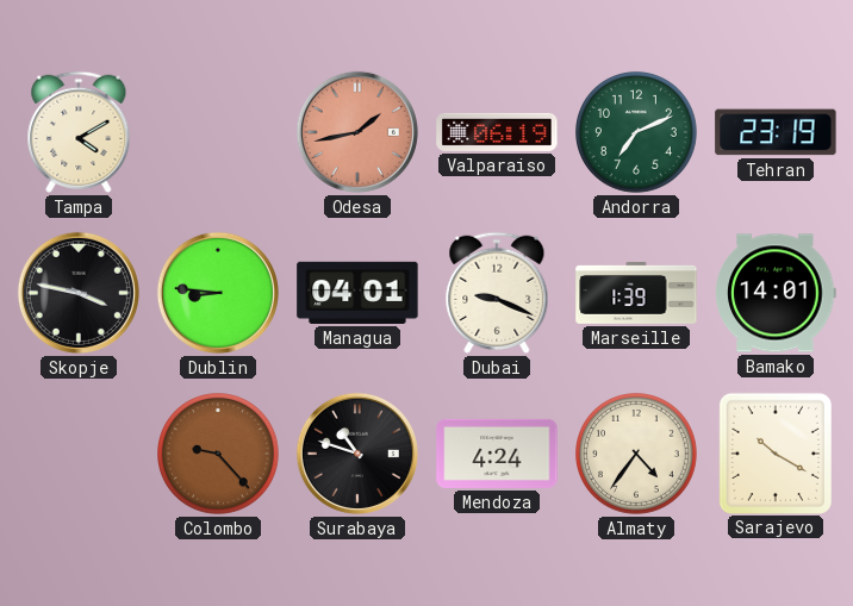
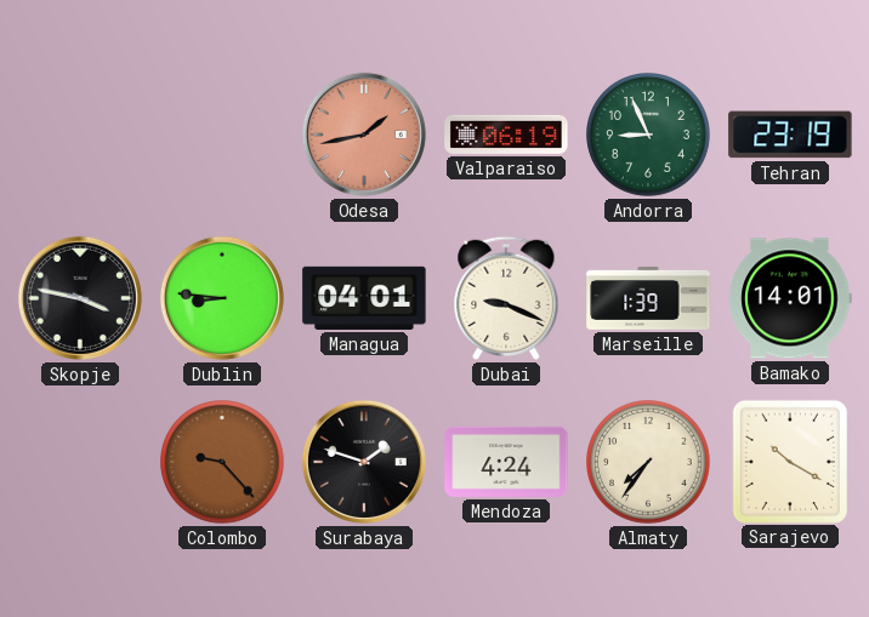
Tampa: 4:10 -> none
Andorra: 7:11 -> 8:56
Surabaya: 10:48 -> 1:48
Almaty: 4:36 -> 7:36
